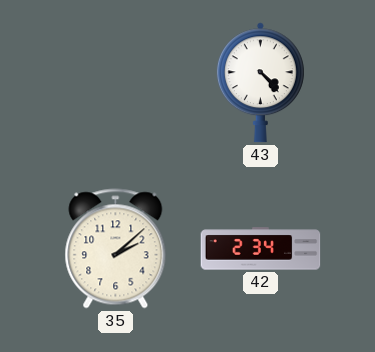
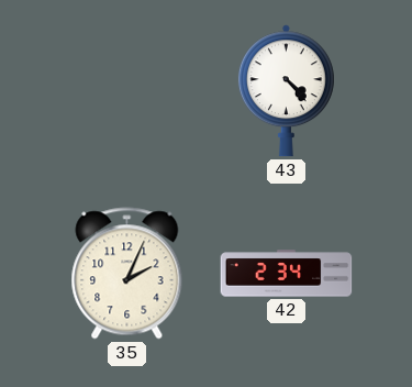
35: 2:08 -> 2:04
